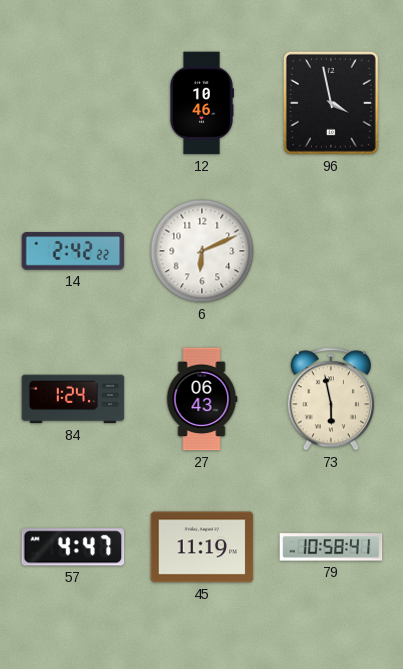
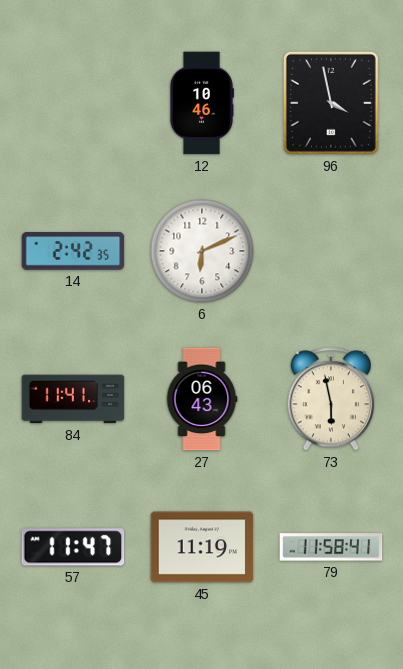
14: 2:42:22 -> 2:42:35
84: 1:24 -> 11:41
57: 4:47 -> 11:47
79: 10:58 -> 11:58
